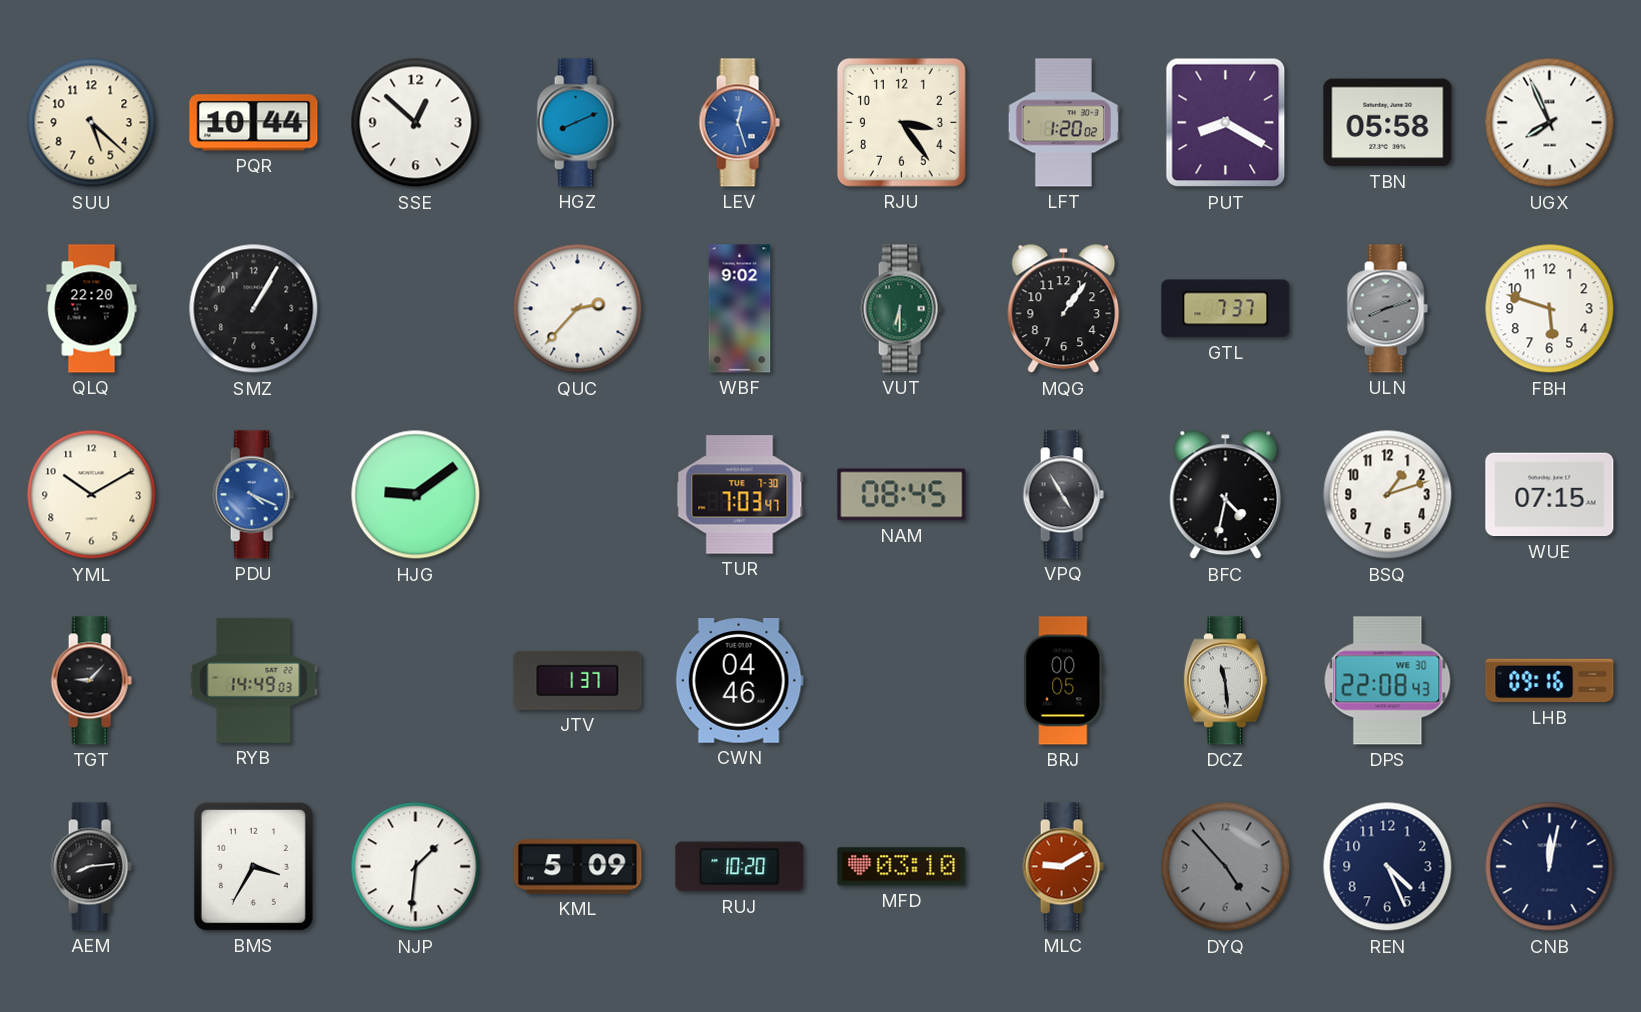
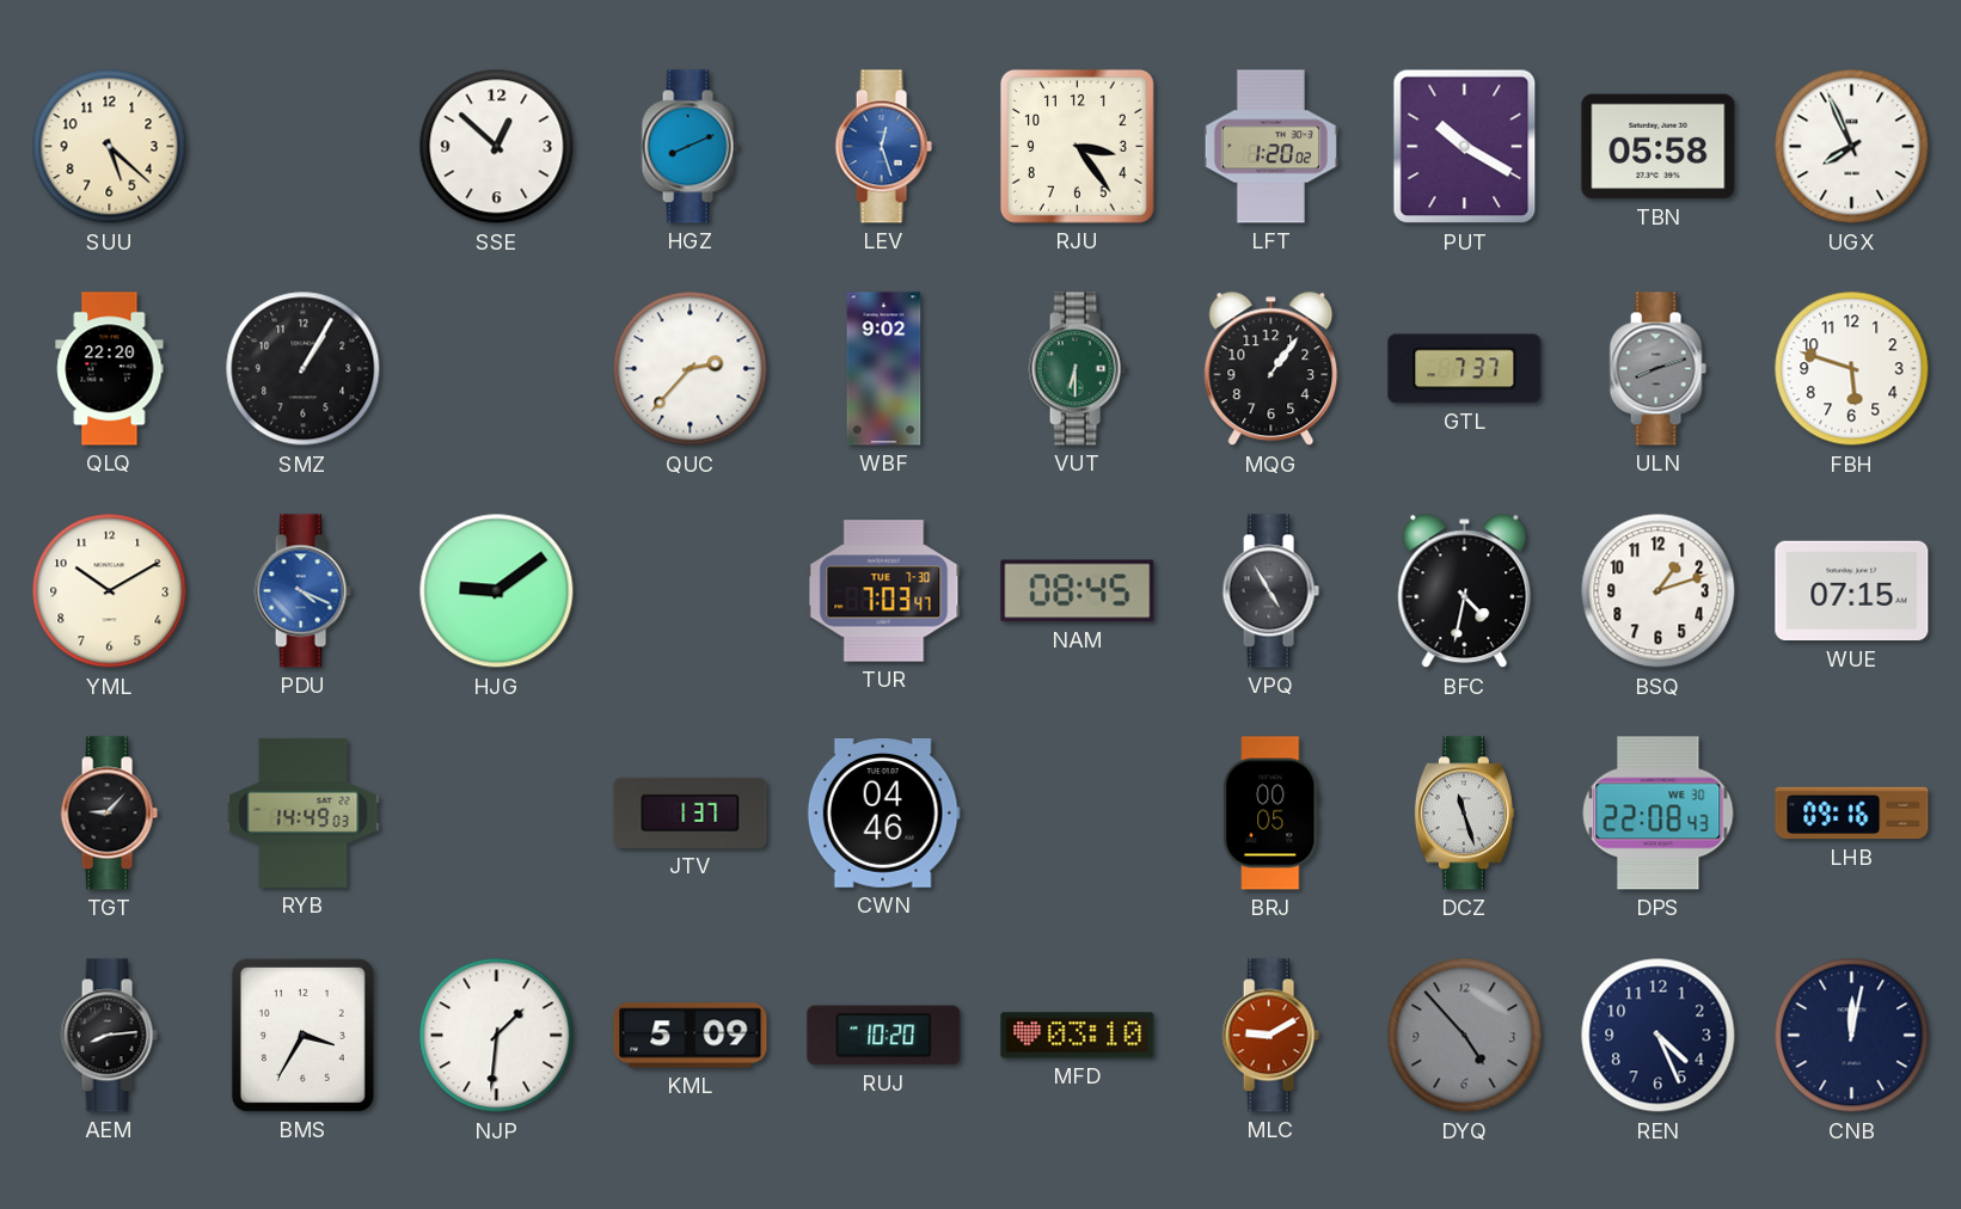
PQR: 10:44 -> none
PUT: 8:20 -> 10:20
DCZ: 11:29 -> 11:27
